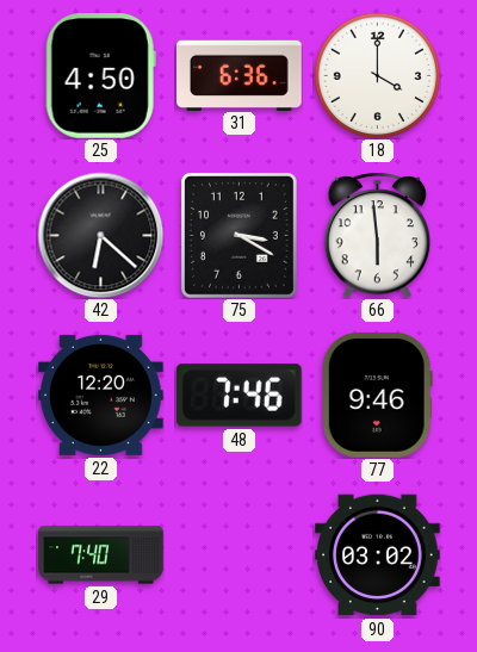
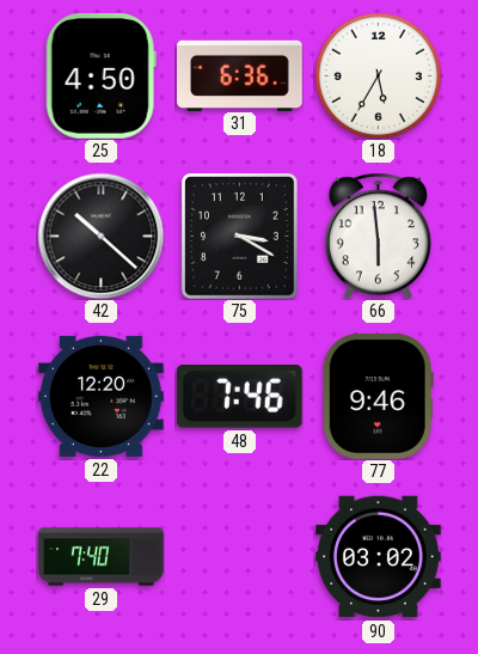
18: 4:00 -> 5:35
42: 6:22 -> 10:22
